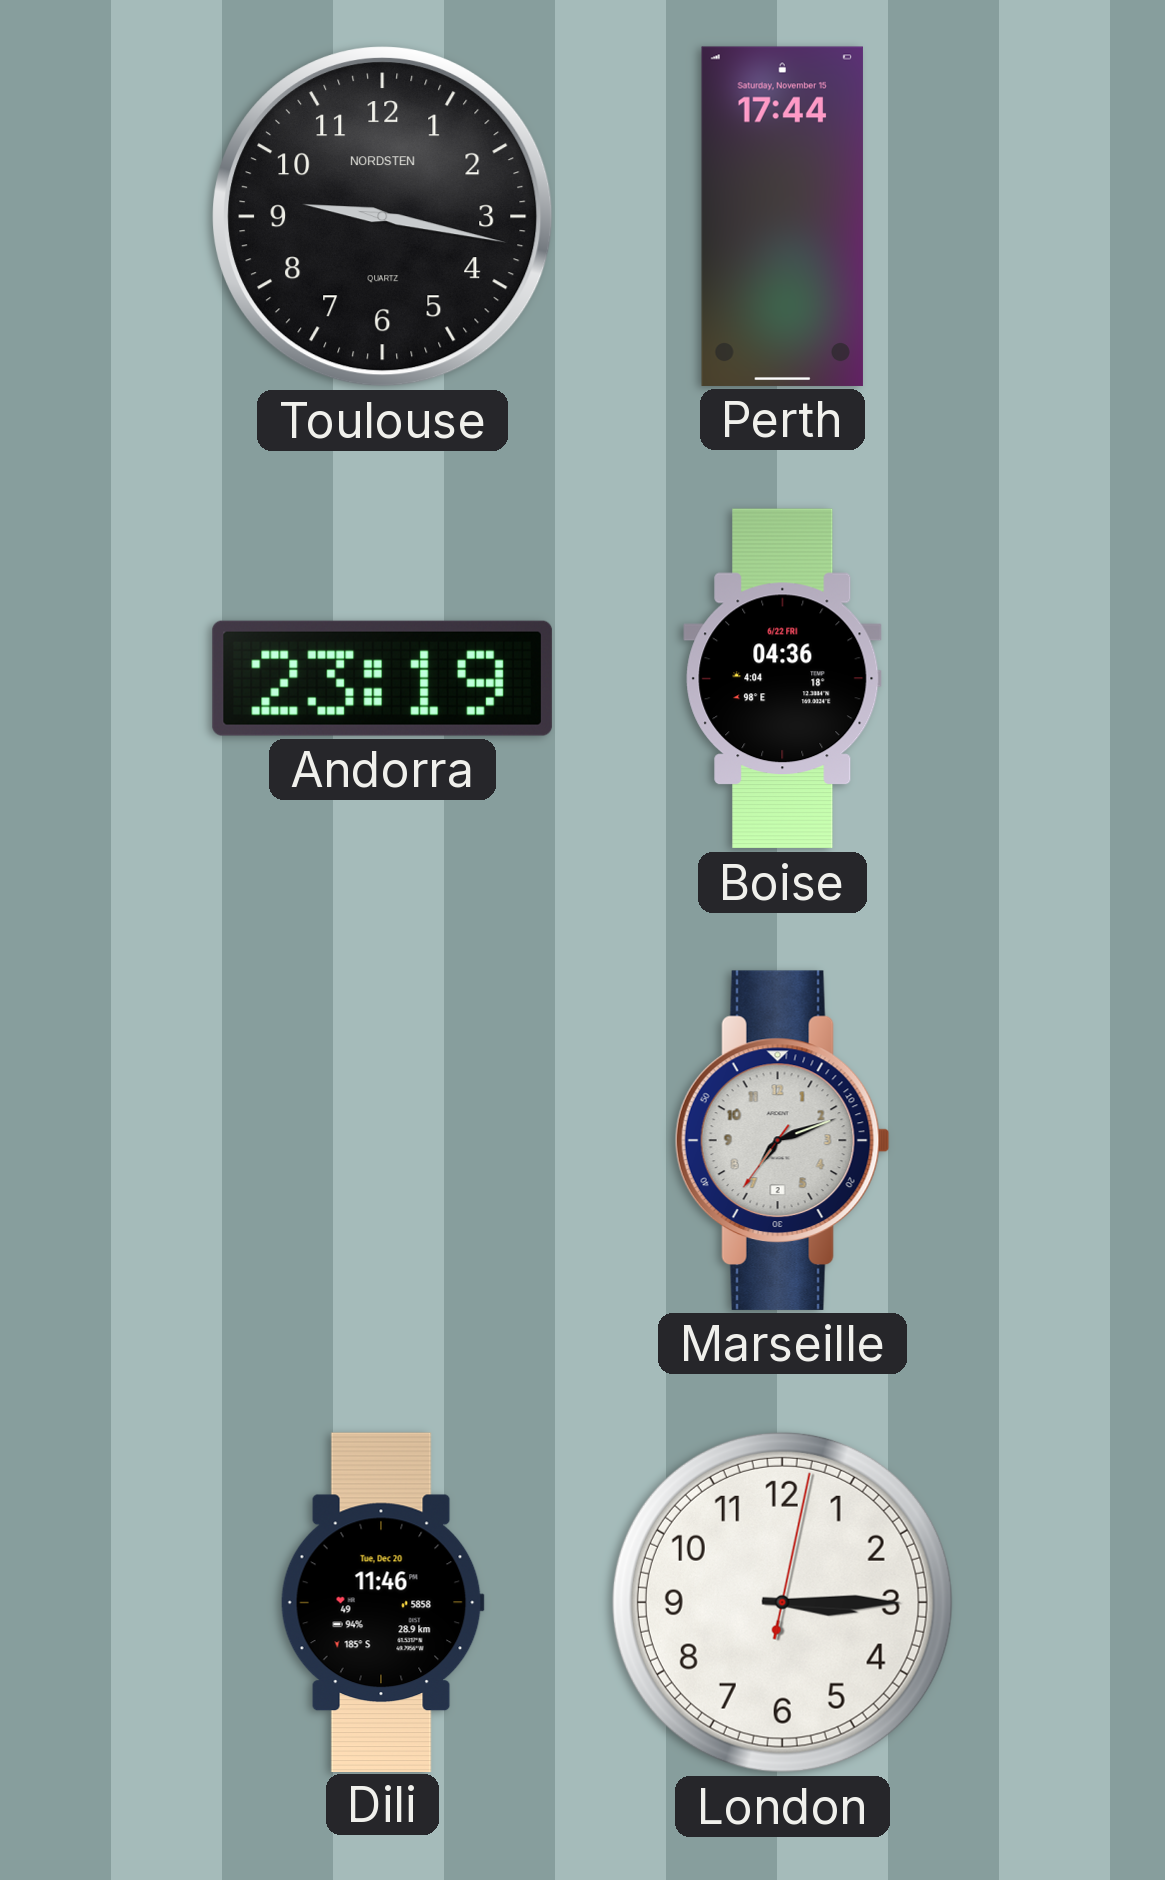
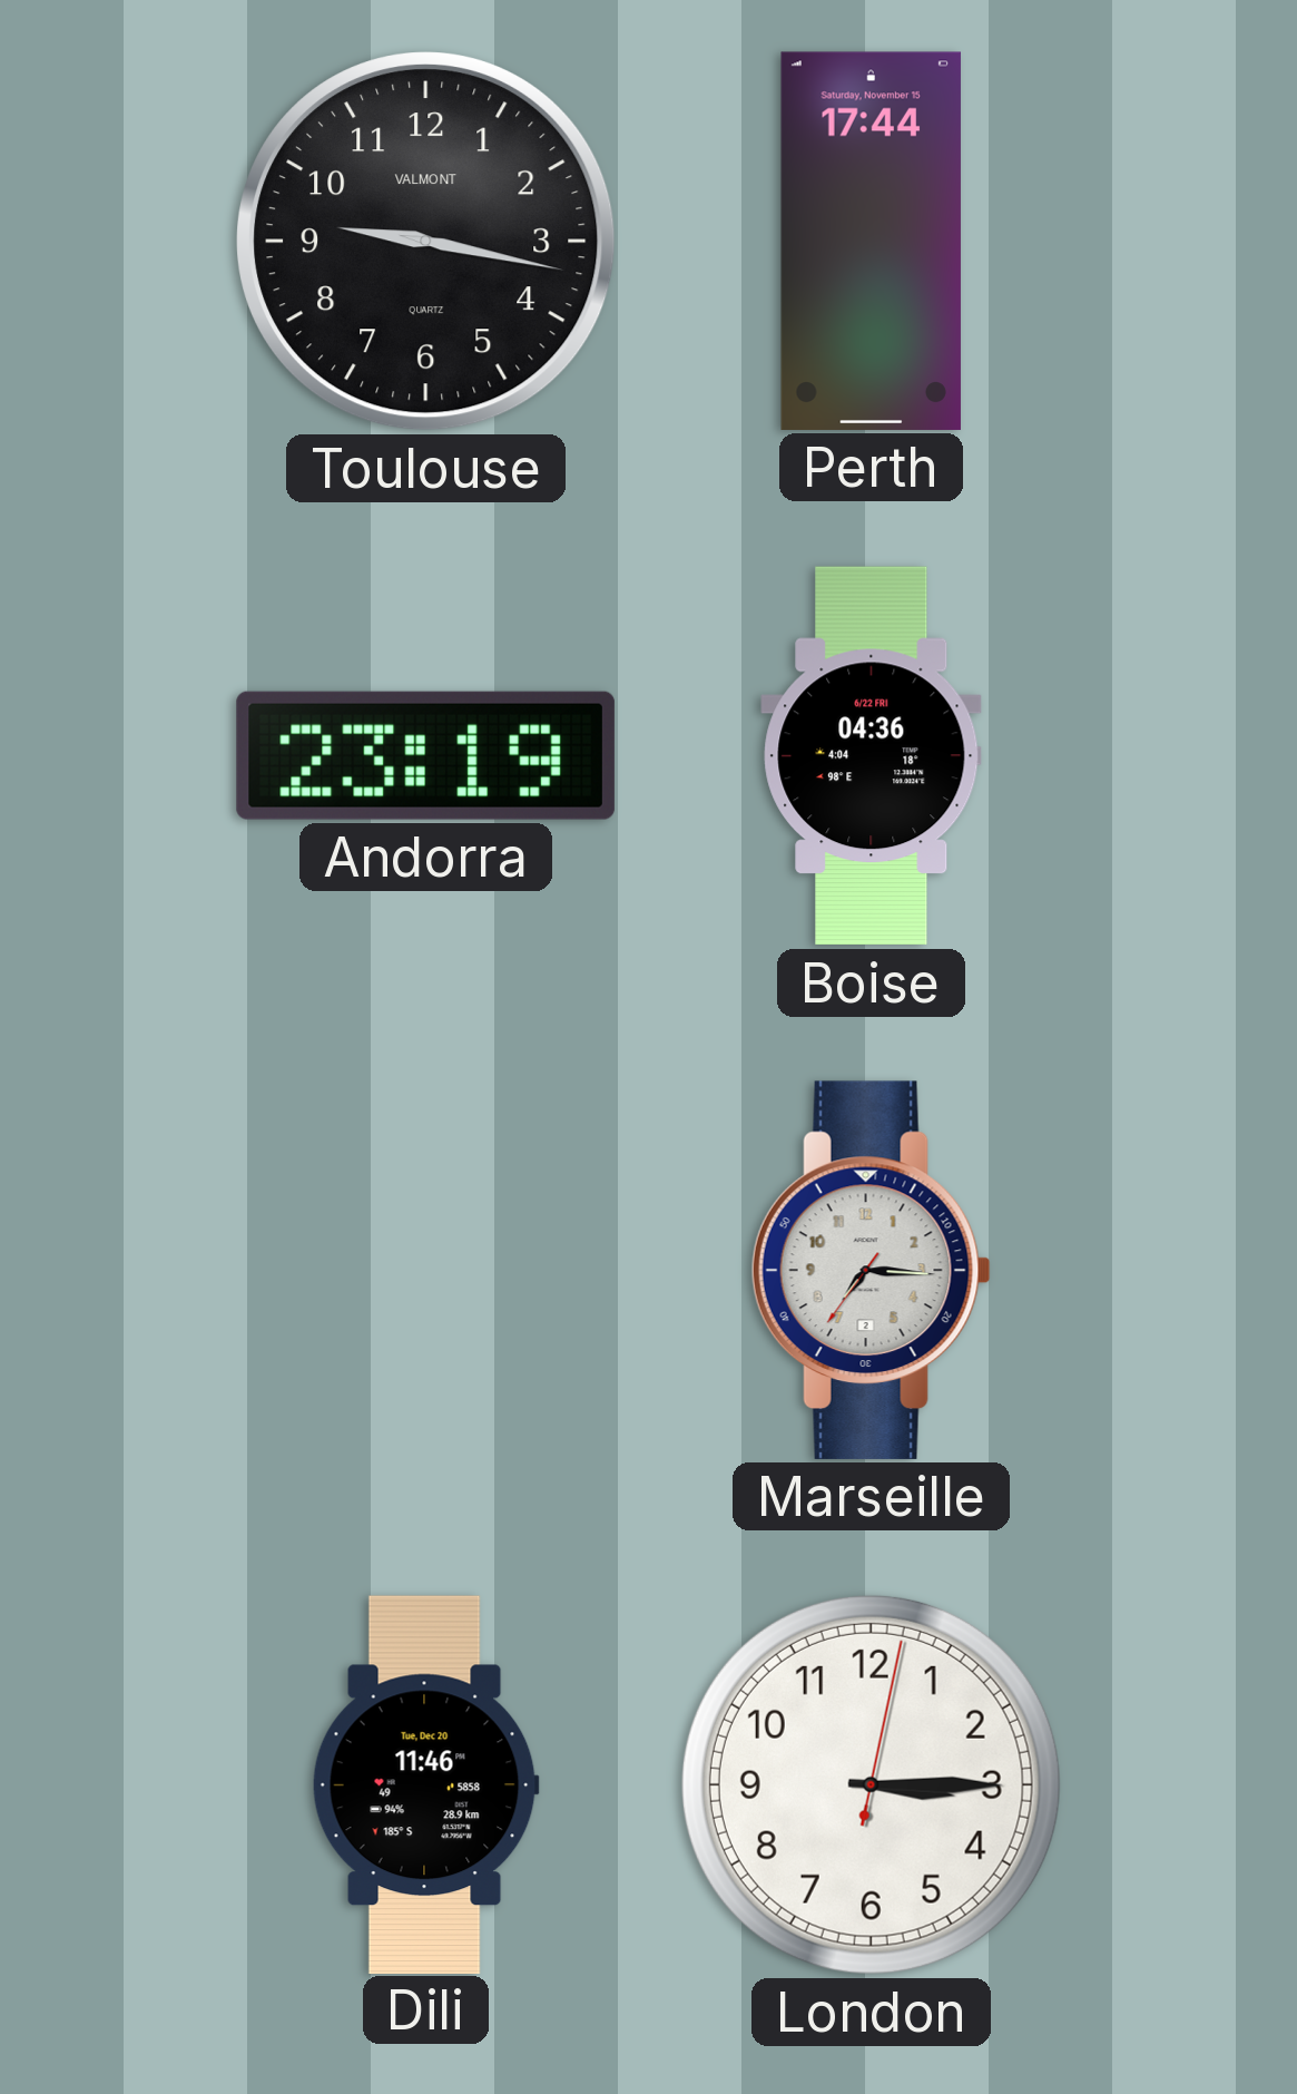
Toulouse brand: NORDSTEN -> VALMONT
Marseille: 7:11 -> 7:15
